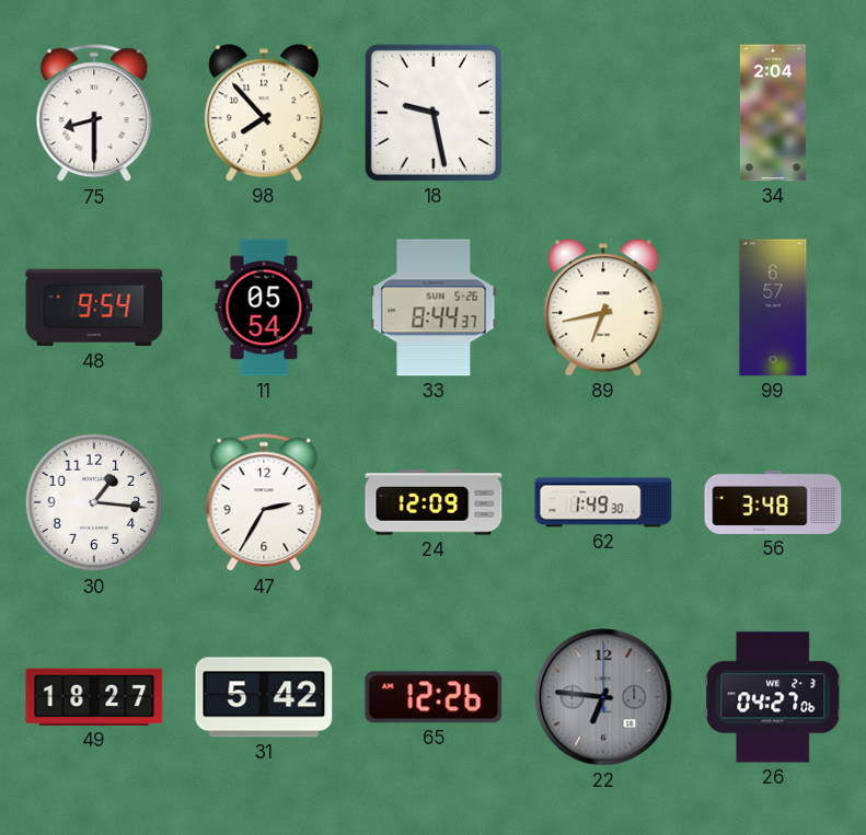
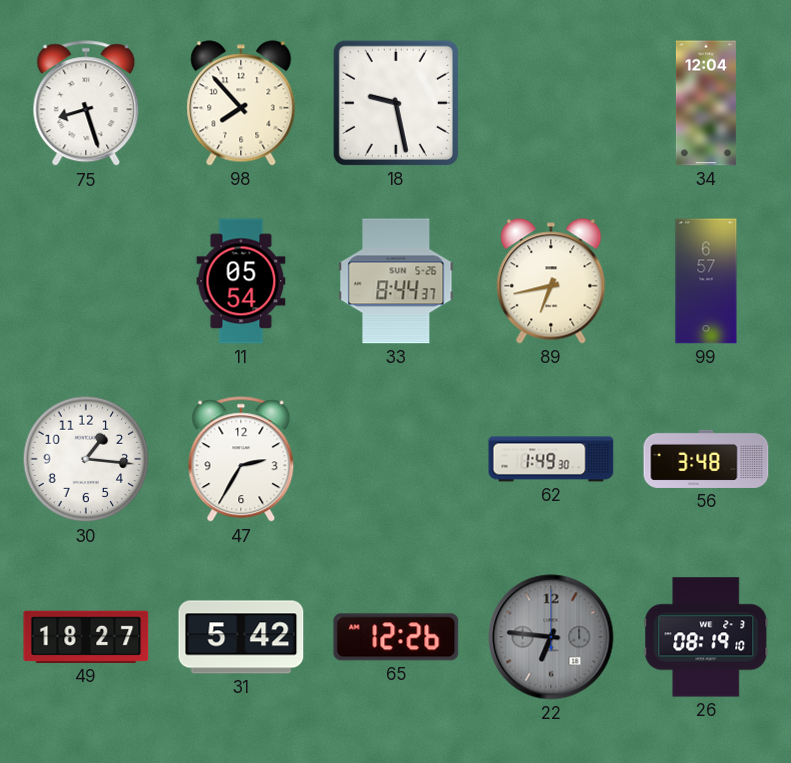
75: 8:30 -> 8:27
34: 2:04 -> 12:04
48: 9:54 -> none
24: 12:09 -> none
26: 04:27 -> 08:19
